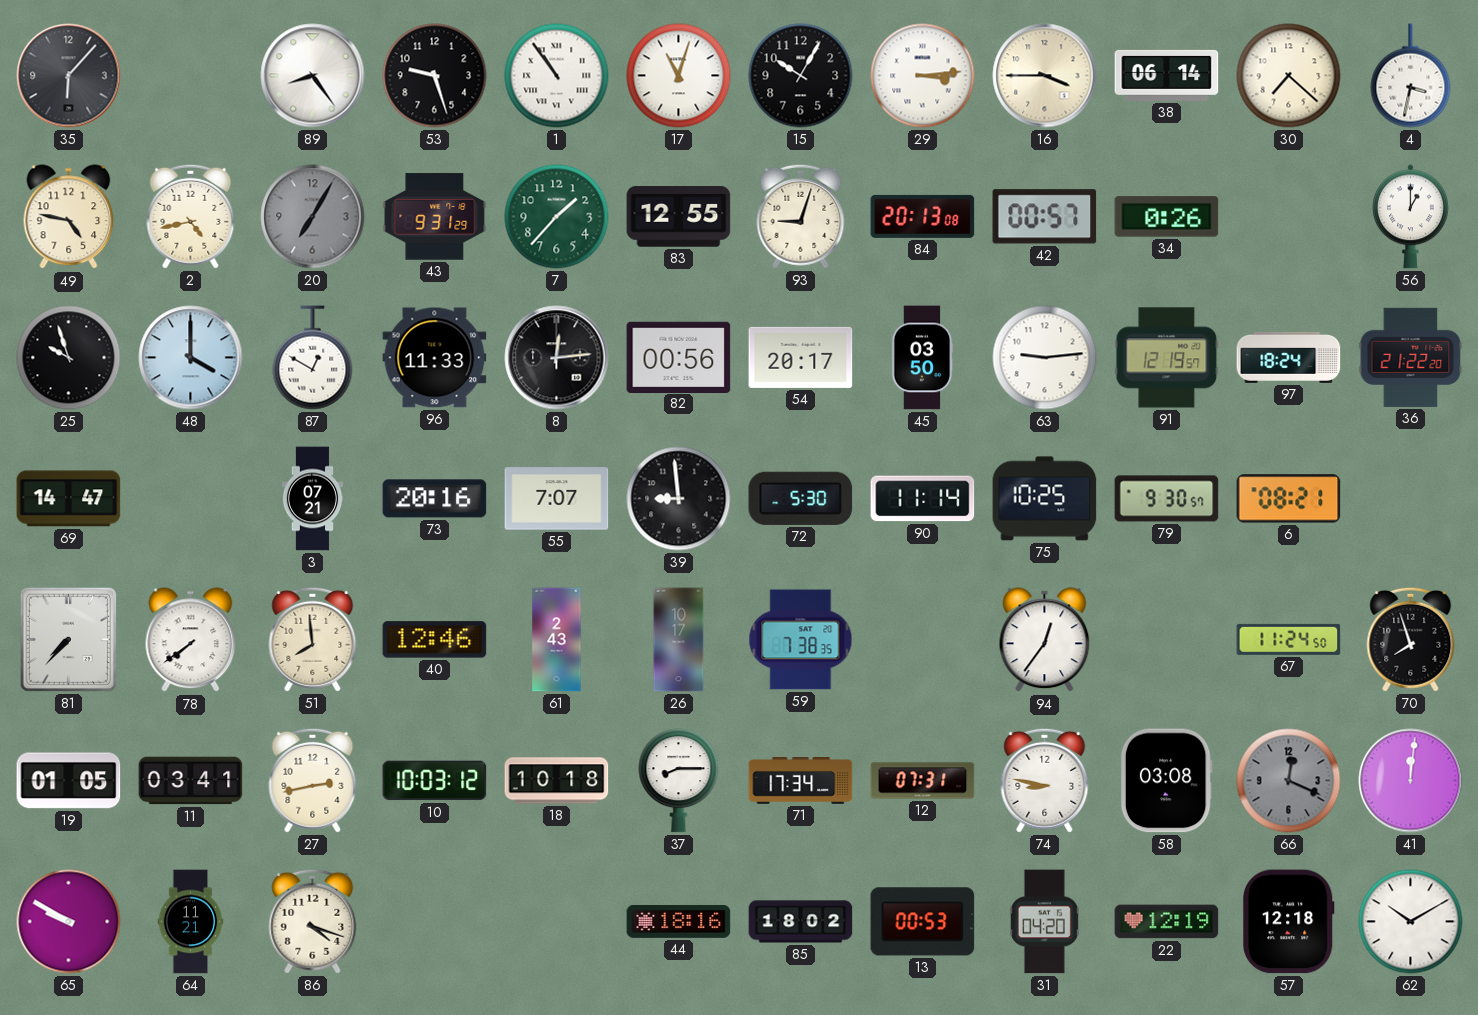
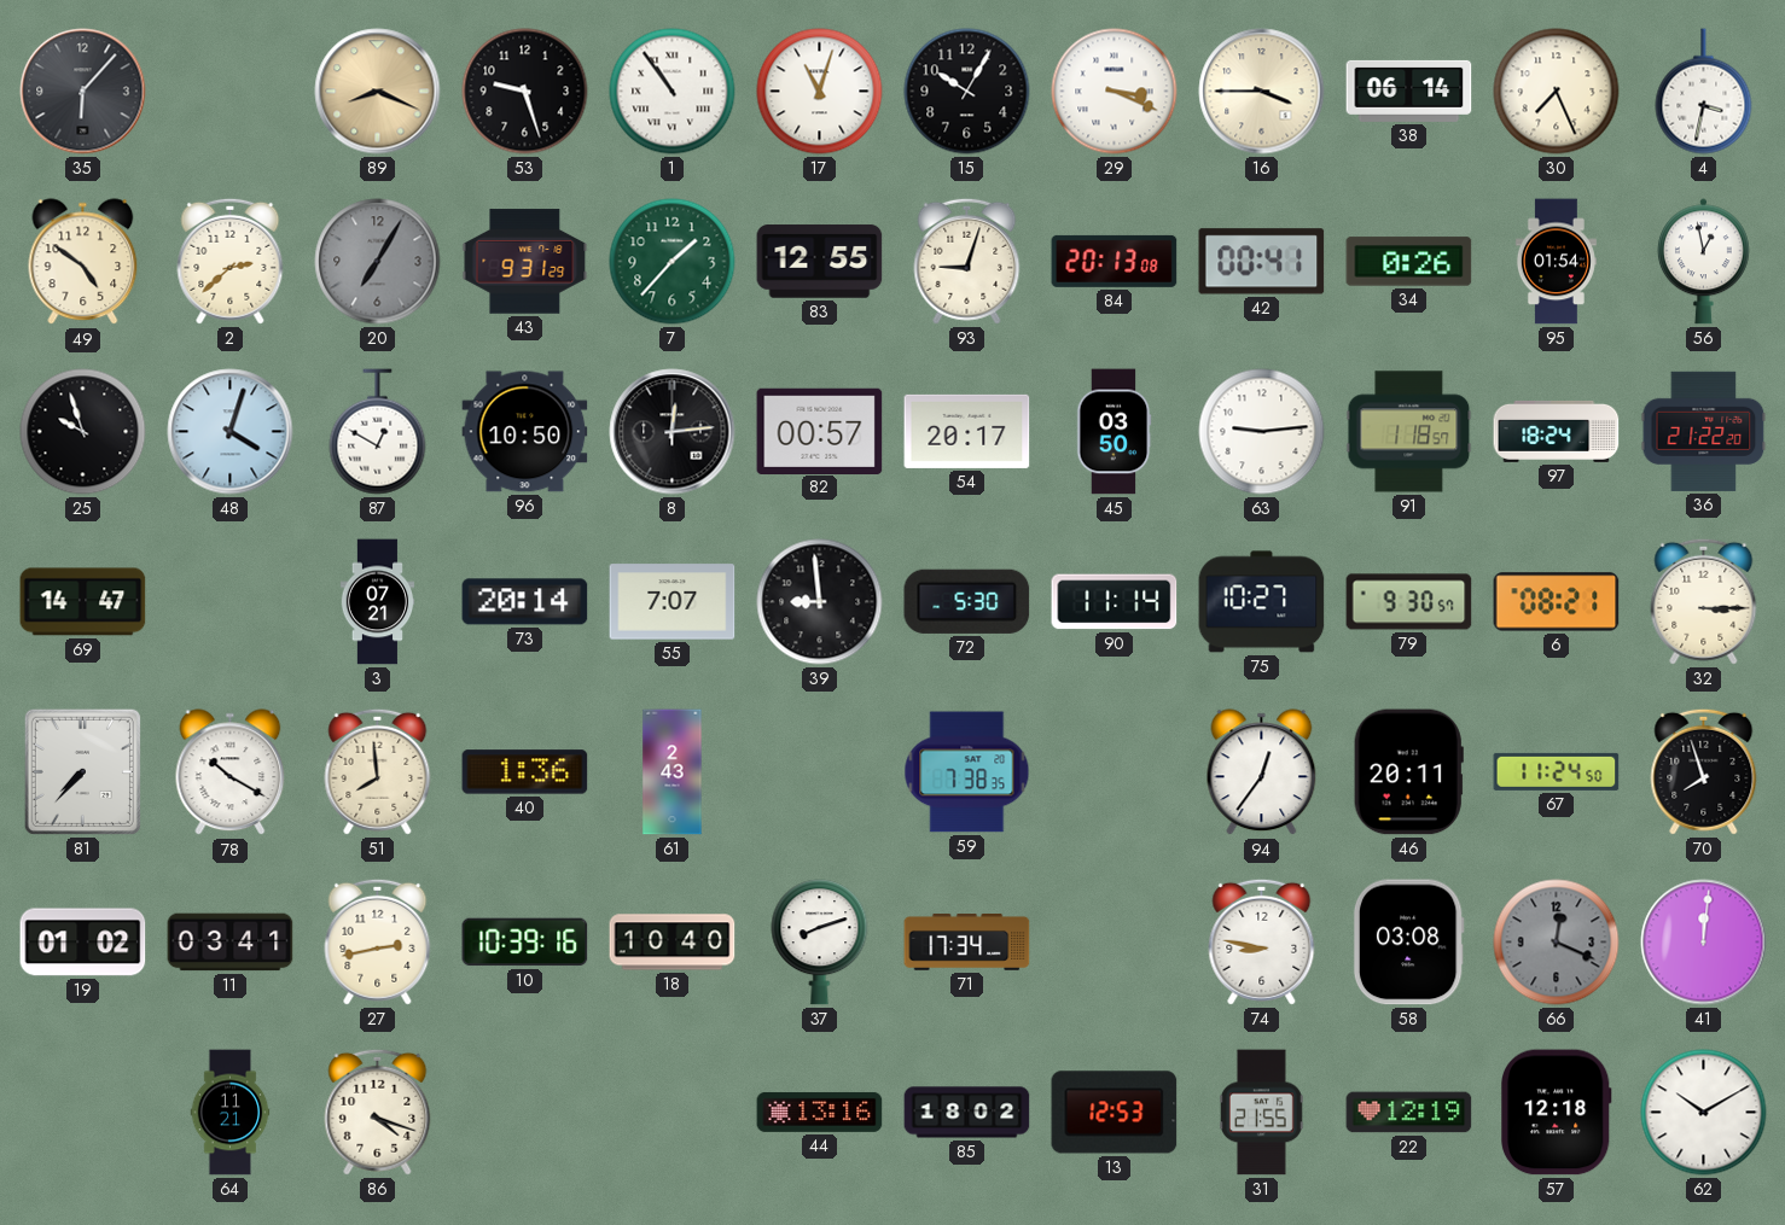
89: 8:24 -> 8:19
89 dial: white -> champagne
29: 3:14 -> 3:19
30: 7:22 -> 7:26
49: 4:47 -> 4:51
2: 4:43 -> 2:38
42: 00:57 -> 00:41
95: none -> 01:54
56: 1:00 -> 12:58
48: 4:00 -> 4:03
96: 11:33 -> 10:50
82: 00:56 -> 00:57
91: 12:19 -> 1:18
73: 20:16 -> 20:14
75: 10:25 -> 10:27
32: none -> 3:15
78: 7:39 -> 10:20
40: 12:46 -> 1:36
26: 10:17 -> none
46: none -> 20:11
19: 01:05 -> 01:02
10: 10:03 -> 10:39
18: 10:18 -> 10:40
37: 8:15 -> 8:12
12: 07:31 -> none
65: 9:50 -> none
44: 18:16 -> 13:16
13: 00:53 -> 12:53
31: 04:20 -> 21:55
